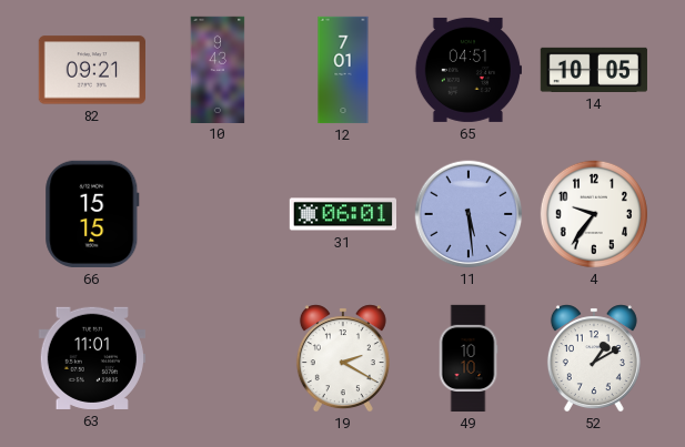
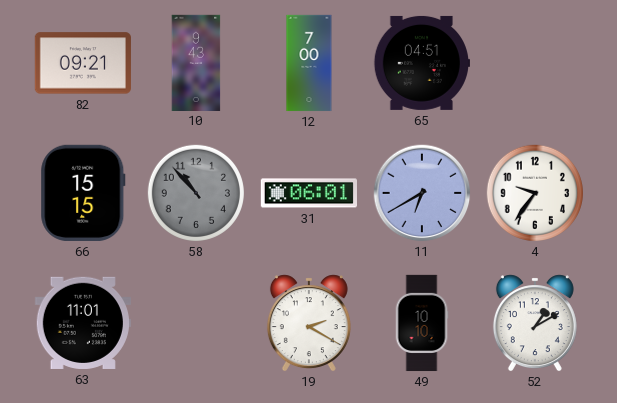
12: 7:01 -> 7:00
14: 10:05 -> none
58: none -> 10:53
11: 5:29 -> 6:40
